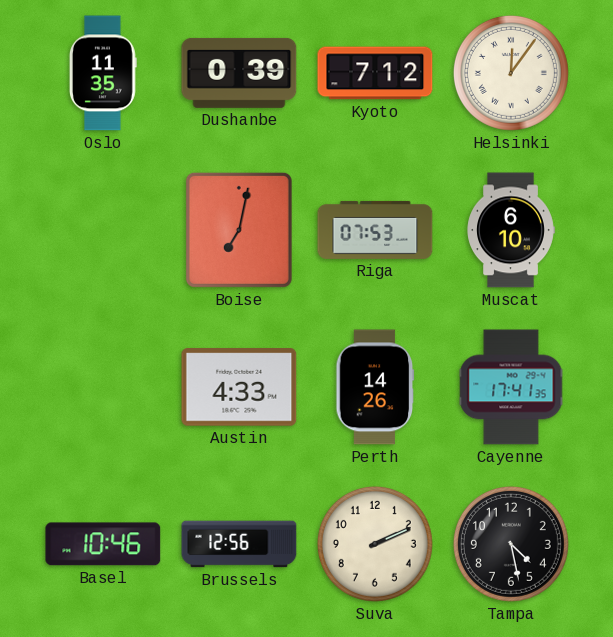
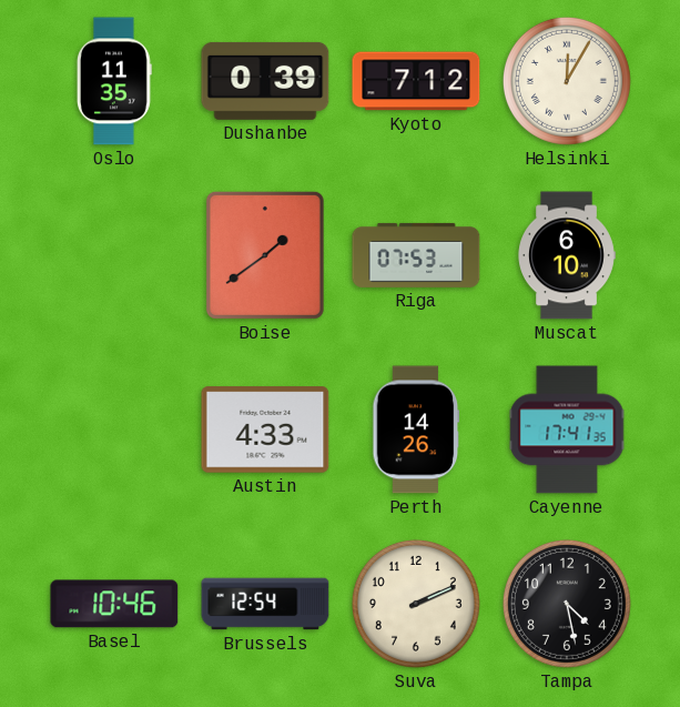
Helsinki: 12:06 -> 12:05
Boise: 7:02 -> 1:39
Brussels: 12:56 -> 12:54
